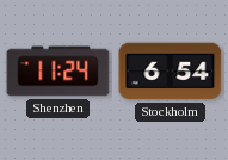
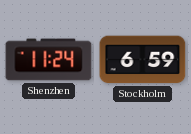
Stockholm: 6:54 -> 6:59
